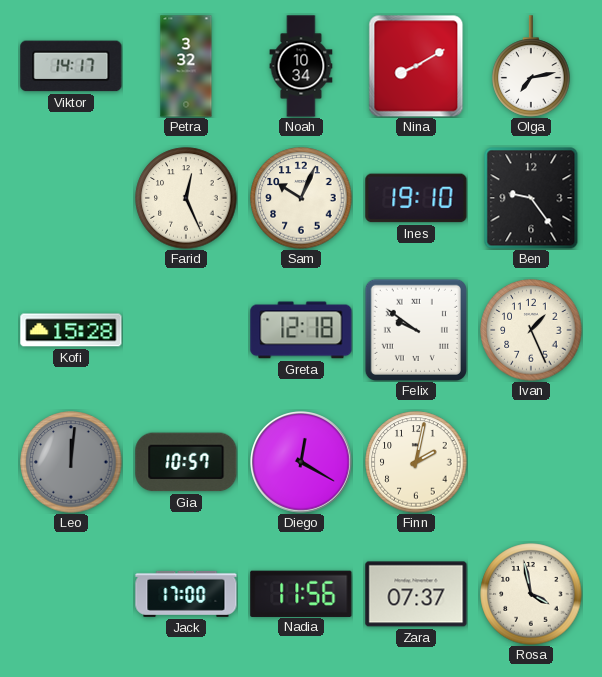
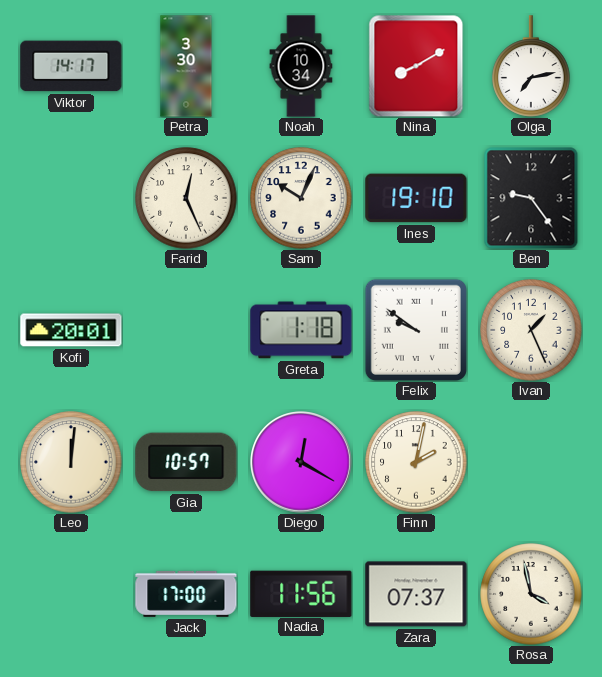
Petra: 3:32 -> 3:30
Kofi: 15:28 -> 20:01
Greta: 12:18 -> 1:18
Leo dial: grey -> cream
